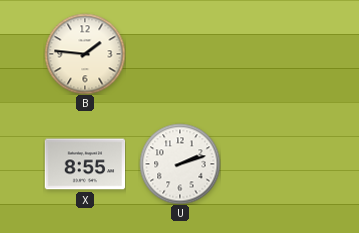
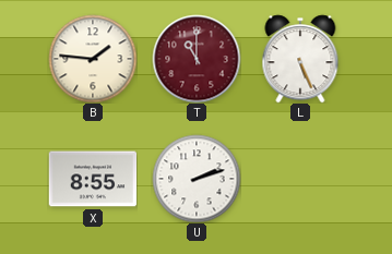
T: none -> 11:00
L: none -> 5:26
